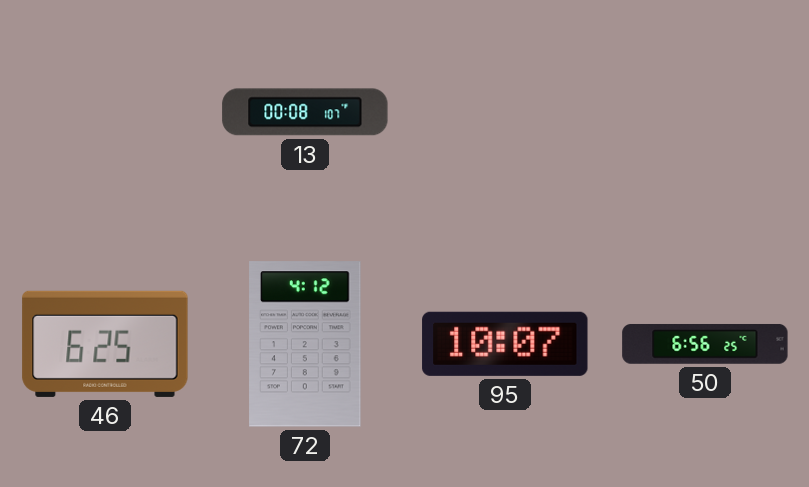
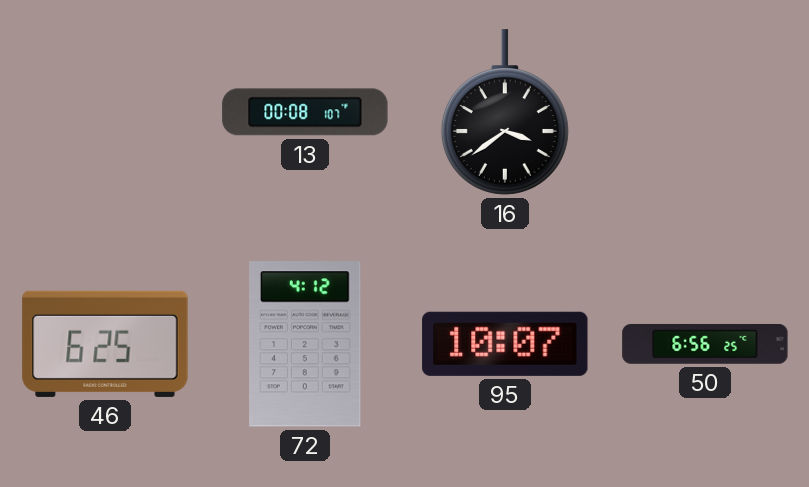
16: none -> 3:39
